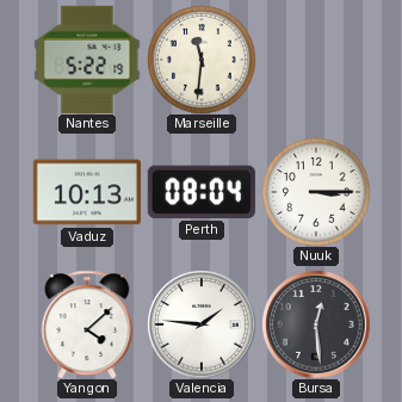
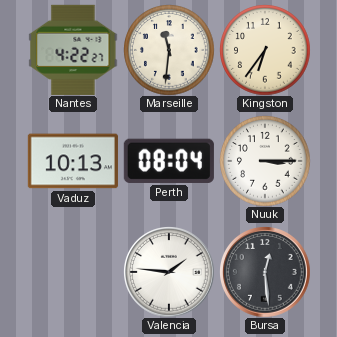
Nantes: 5:22 -> 4:22
Kingston: none -> 6:36
Yangon: 4:08 -> none
